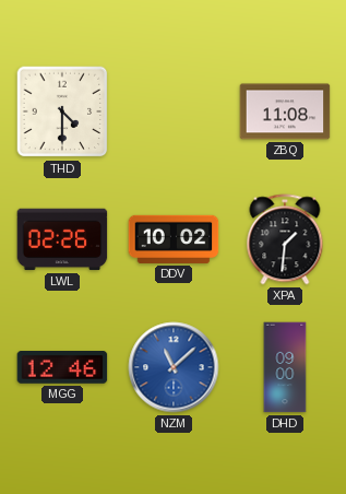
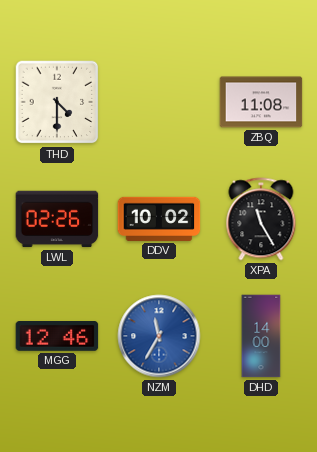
XPA: 1:31 -> 11:25
NZM: 11:08 -> 11:35
DHD: 09:00 -> 14:00
